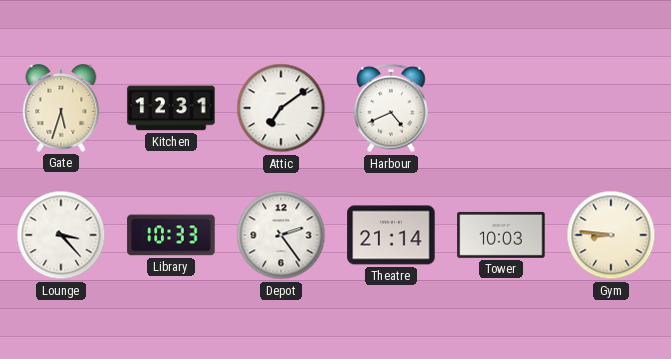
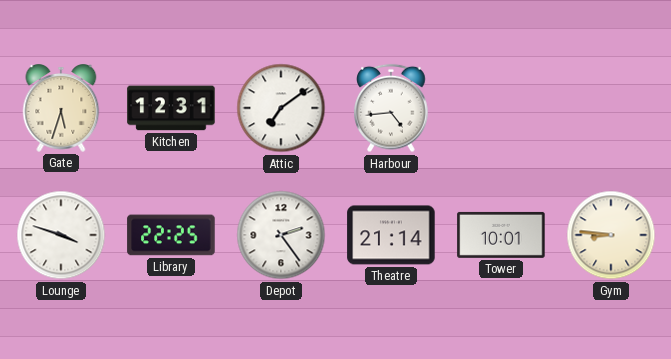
Harbour: 4:41 -> 4:44
Lounge: 3:23 -> 3:48
Library: 10:33 -> 22:25
Tower: 10:03 -> 10:01
